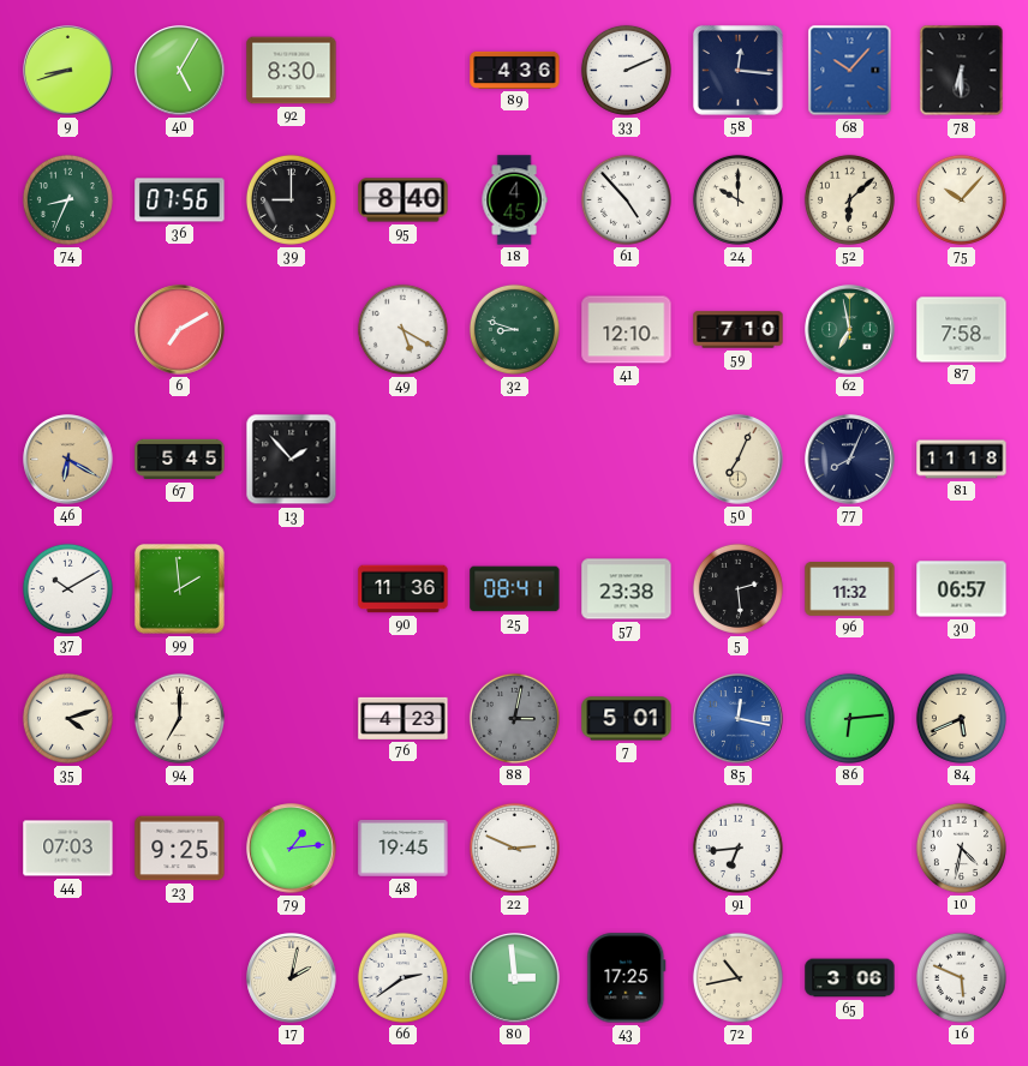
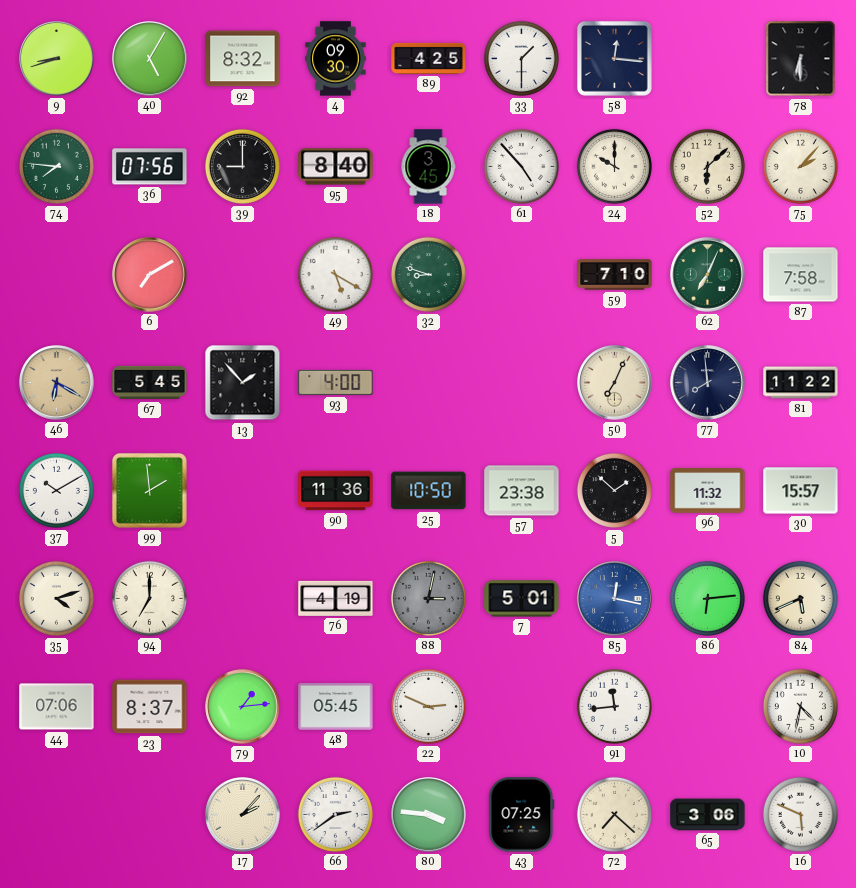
92: 8:30 -> 8:32
4: none -> 09:30
89: 4:36 -> 4:25
33: 2:11 -> 1:30
68: 10:07 -> none
74: 8:34 -> 7:46
18: 4:45 -> 3:45
75: 10:07 -> 2:07
41: 12:10 -> none
62: 6:58 -> 7:04
93: none -> 4:00
77: 8:04 -> 7:59
81: 11:18 -> 11:22
25: 08:41 -> 10:50
5: 2:29 -> 1:52
30: 06:57 -> 15:57
76: 4:23 -> 4:19
44: 07:03 -> 07:06
23: 9:25 -> 8:37
48: 19:45 -> 05:45
91: 6:44 -> 11:44
17: 2:02 -> 2:07
80: 2:59 -> 3:46
43: 17:25 -> 07:25
72: 10:43 -> 7:22
